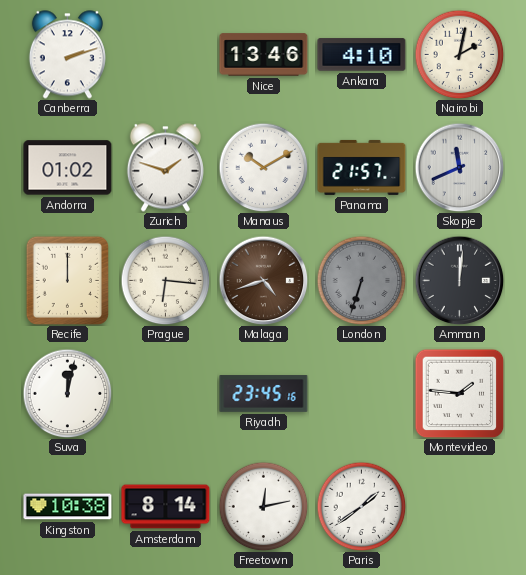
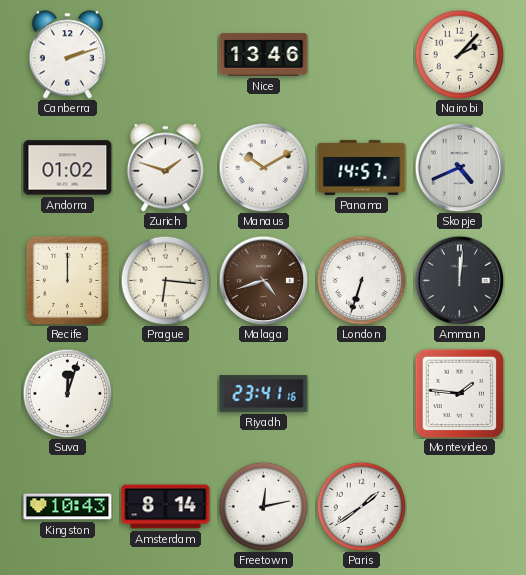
Ankara: 4:10 -> none
Nairobi: 2:02 -> 2:07
Panama: 21:57 -> 14:57
Skopje: 11:41 -> 4:41
London dial: grey -> white
Suva: 12:02 -> 12:03
Riyadh: 23:45 -> 23:41
Kingston: 10:38 -> 10:43
